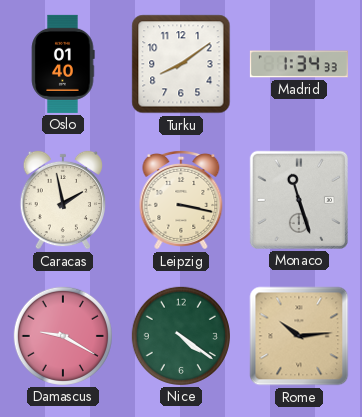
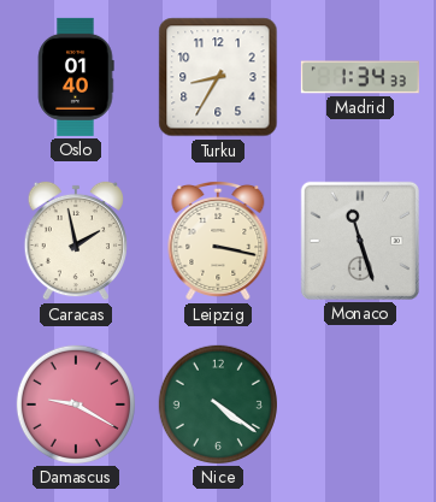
Turku: 8:09 -> 8:35
Rome: 10:14 -> none
